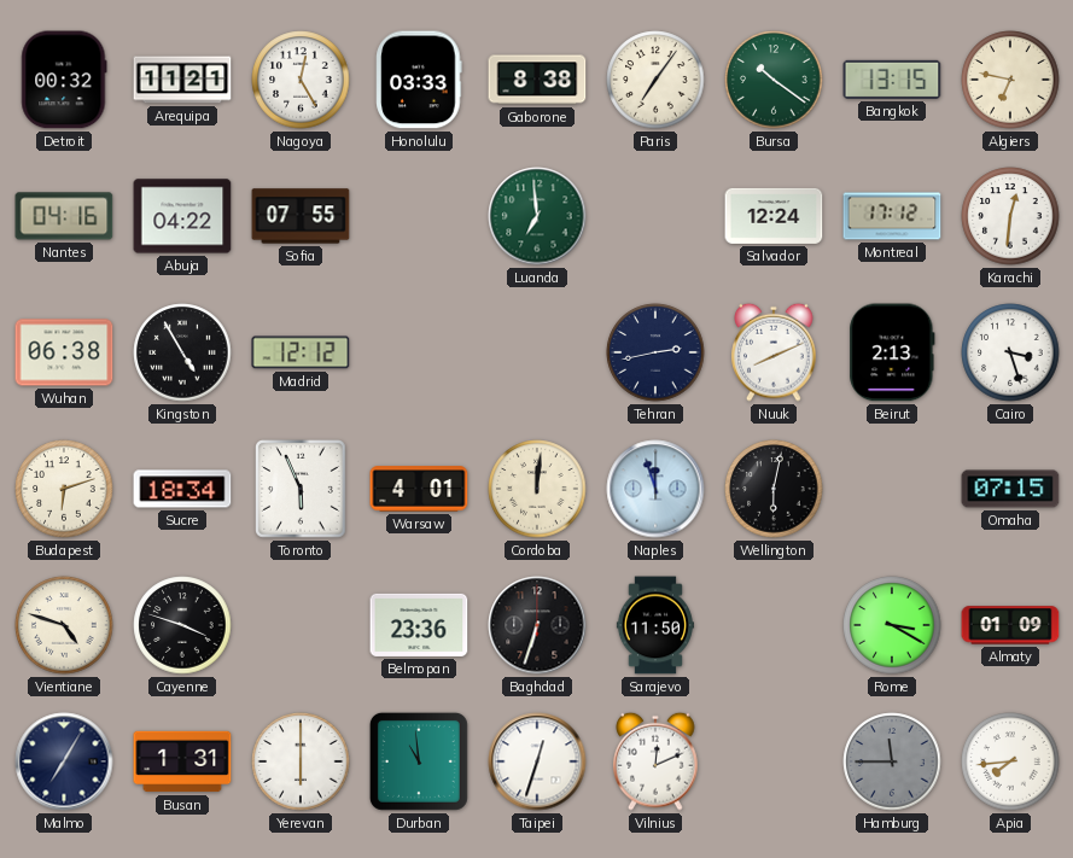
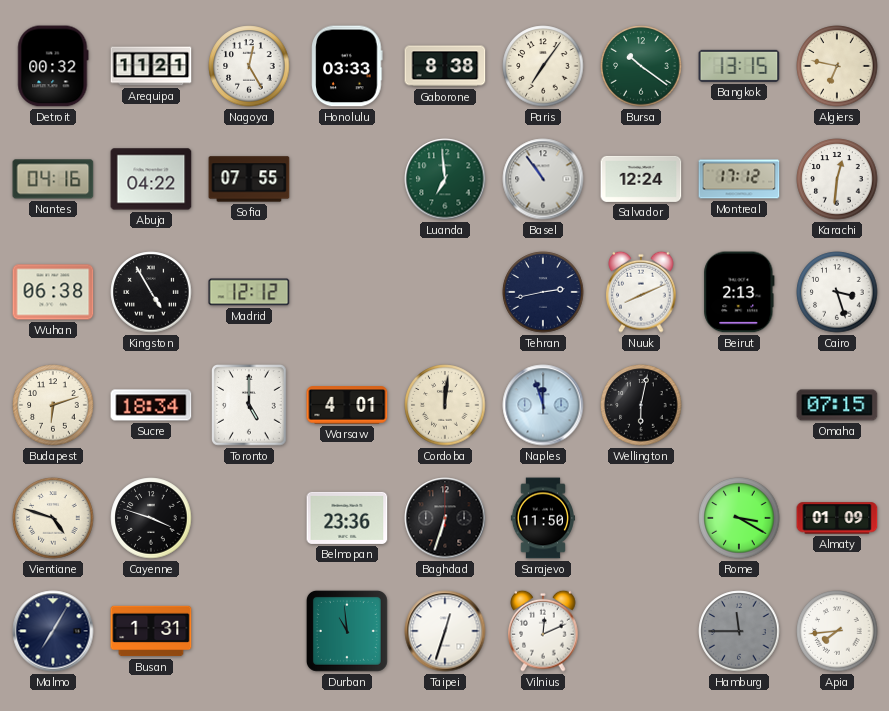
Basel: none -> 10:54
Toronto: 5:56 -> 5:00
Yerevan: 6:00 -> none
